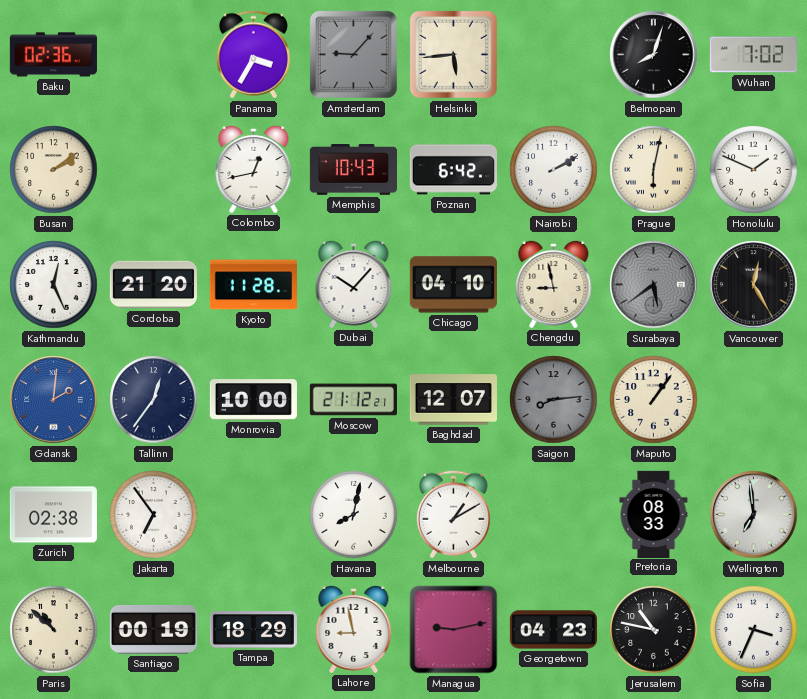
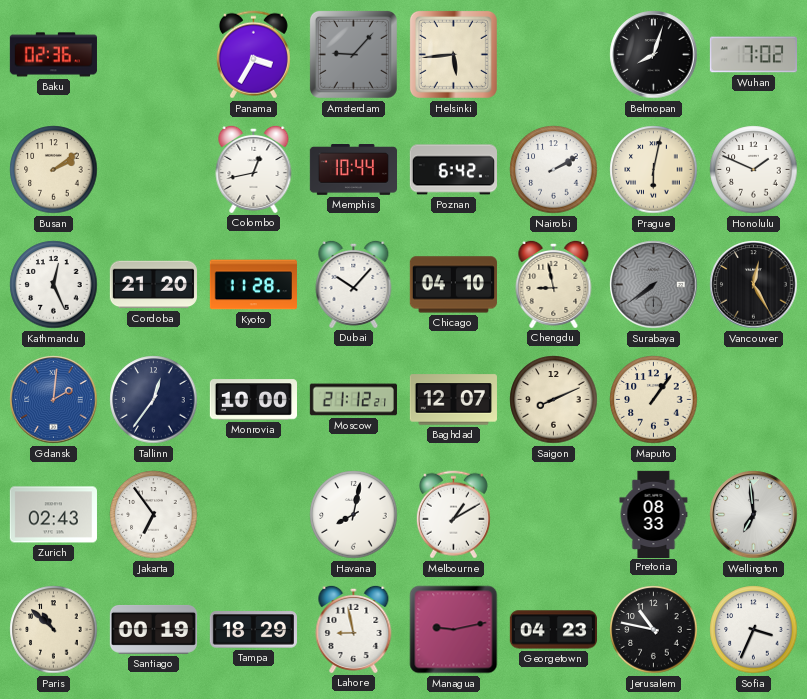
Memphis: 10:43 -> 10:44
Surabaya: 5:39 -> 7:39
Saigon: 8:14 -> 8:11
Saigon dial: grey -> cream
Zurich: 02:38 -> 02:43
